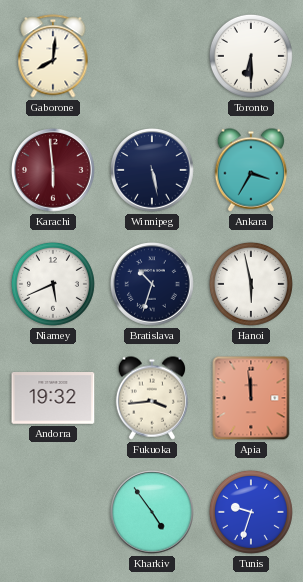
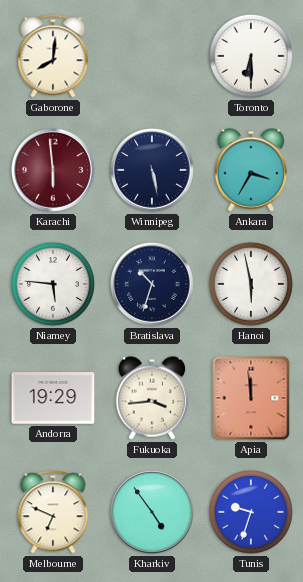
Niamey: 5:41 -> 5:46
Andorra: 19:32 -> 19:29
Melbourne: none -> 6:49
